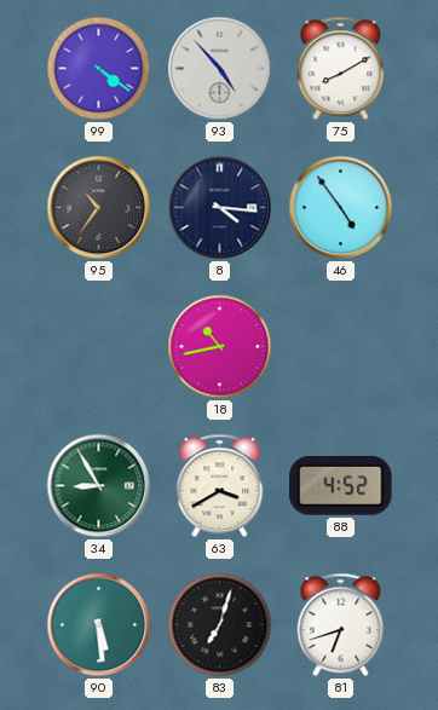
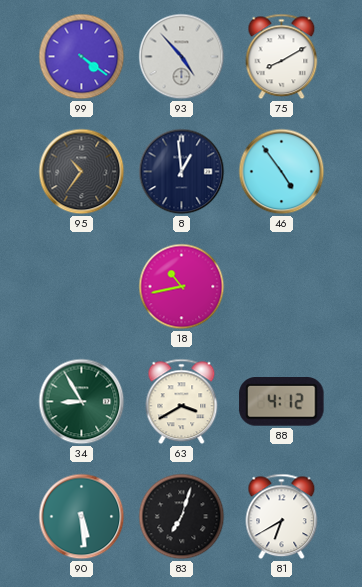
8: 4:16 -> 12:59
88: 4:52 -> 4:12
81: 6:42 -> 6:40
